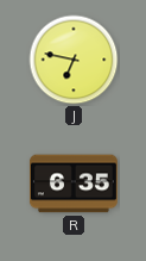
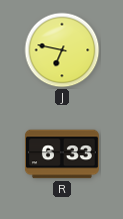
R: 6:35 -> 6:33
